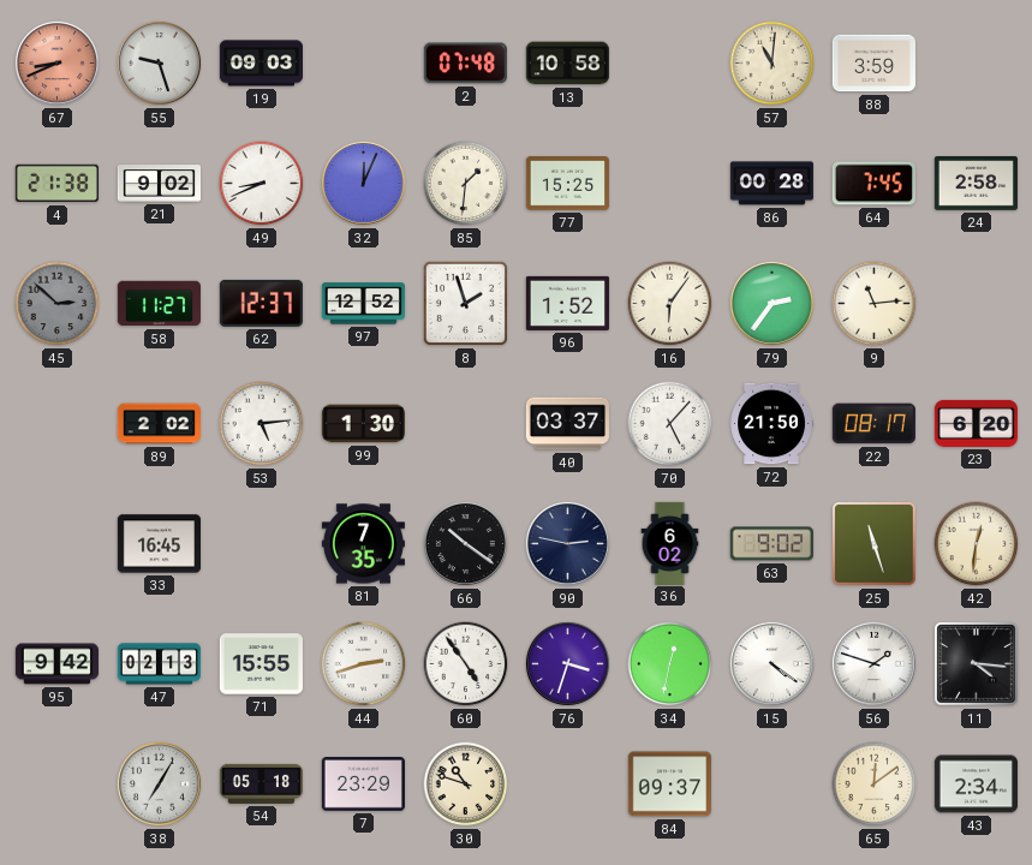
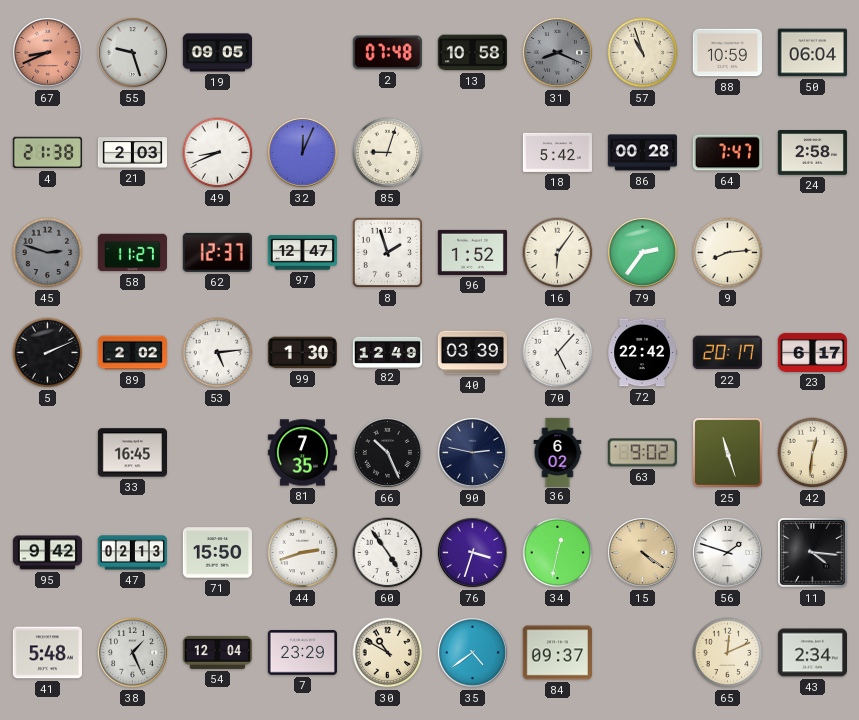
19: 09:03 -> 09:05
31: none -> 8:19
57: 11:01 -> 10:57
88: 3:59 -> 10:59
50: none -> 06:04
21: 9:02 -> 2:03
85: 1:31 -> 9:03
77: 15:25 -> none
18: none -> 5:42
64: 7:45 -> 7:47
45: 2:52 -> 2:48
97: 12:52 -> 12:47
9: 11:14 -> 8:14
5: none -> 2:11
82: none -> 12:49
40: 03:37 -> 03:39
72: 21:50 -> 22:42
22: 08:17 -> 20:17
23: 6:20 -> 6:17
66: 10:21 -> 10:26
71: 15:55 -> 15:50
15 dial: white -> champagne
41: none -> 5:48
38: 7:05 -> 1:26
54: 05:18 -> 12:04
30: 10:48 -> 10:50
35: none -> 4:39
65: 12:09 -> 12:11
